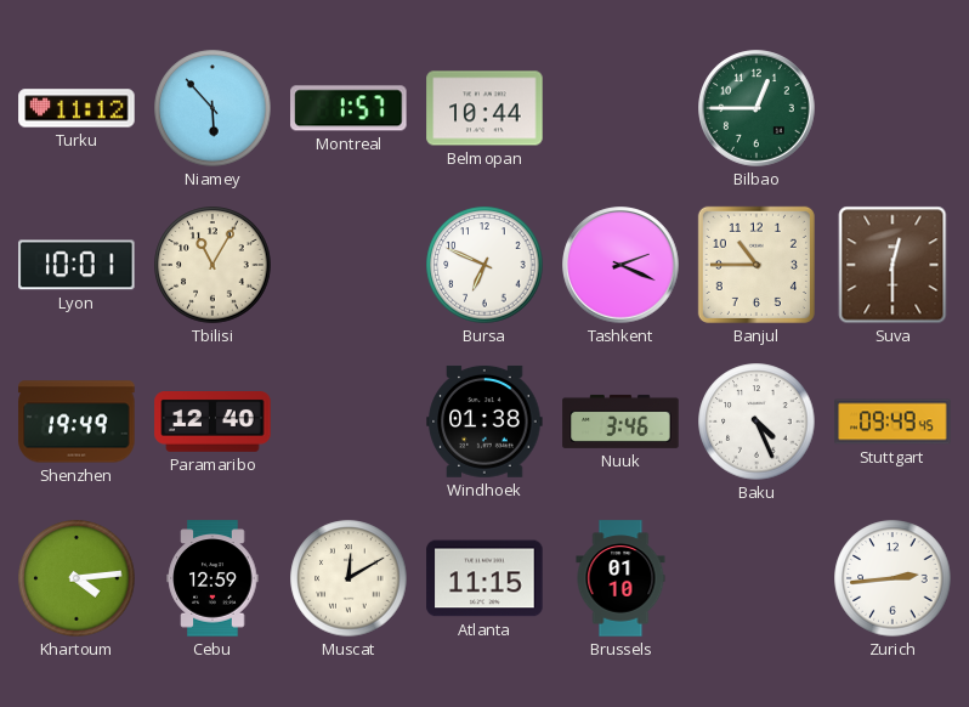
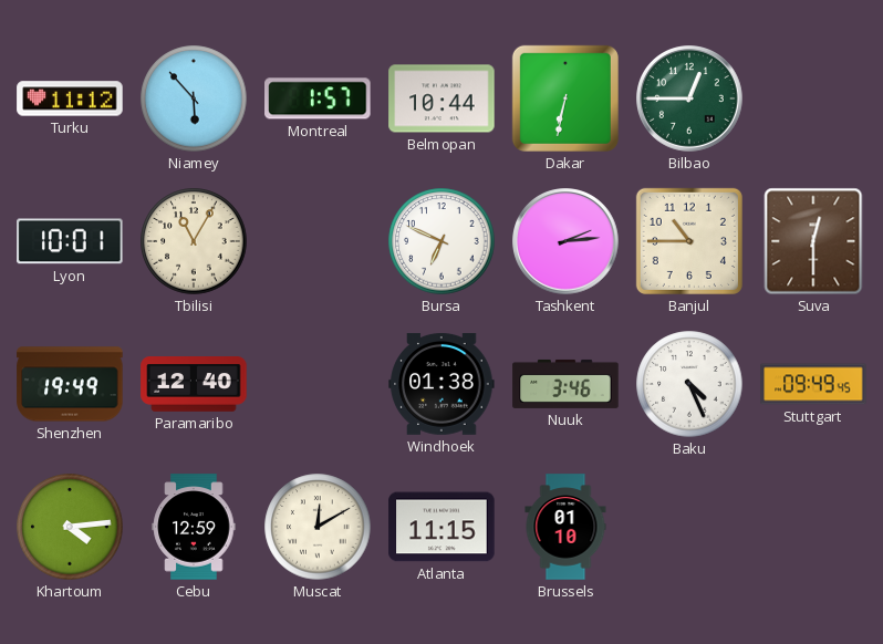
Dakar: none -> 6:32
Tashkent: 2:19 -> 2:14
Zurich: 2:44 -> none
